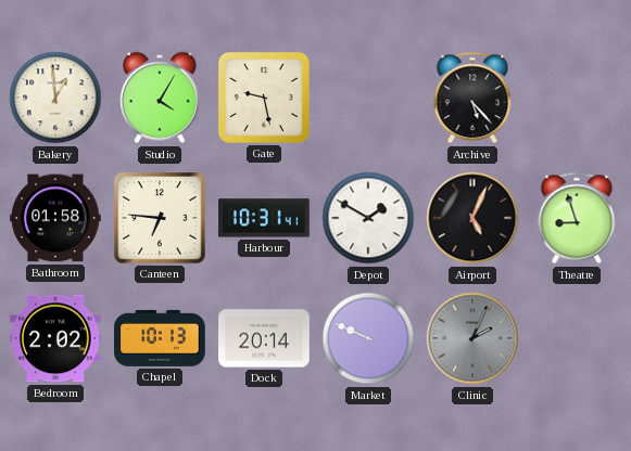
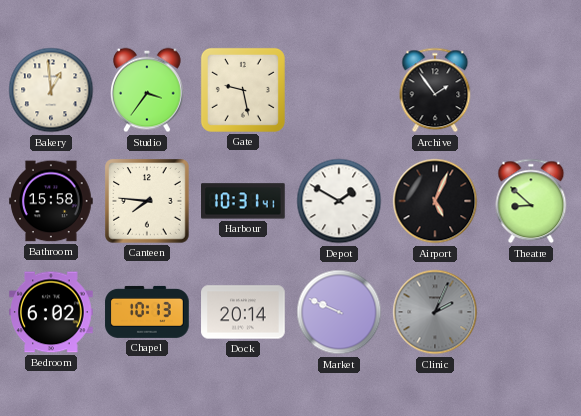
Studio: 4:05 -> 3:36
Archive: 5:23 -> 1:54
Bathroom: 01:58 -> 15:58
Canteen: 6:46 -> 7:46
Theatre: 8:57 -> 8:52
Bedroom: 2:02 -> 6:02
